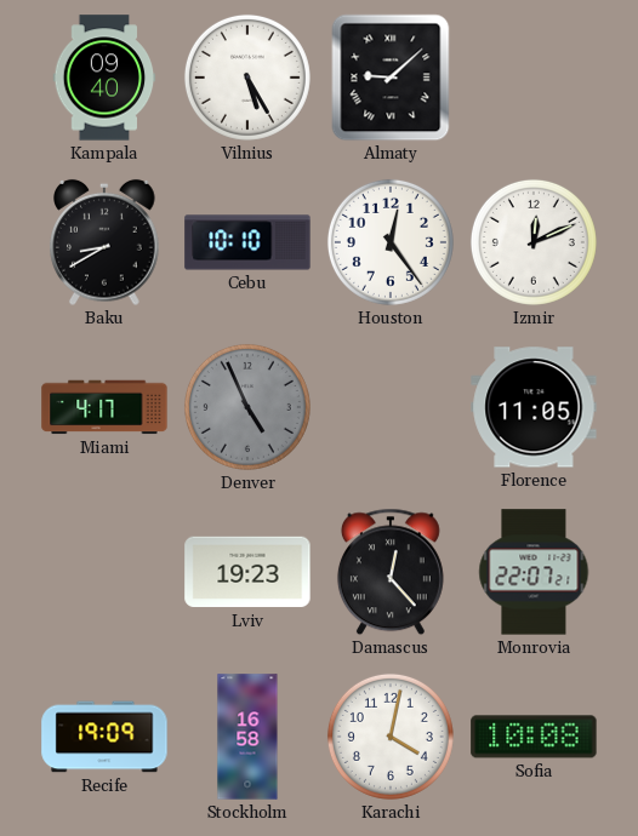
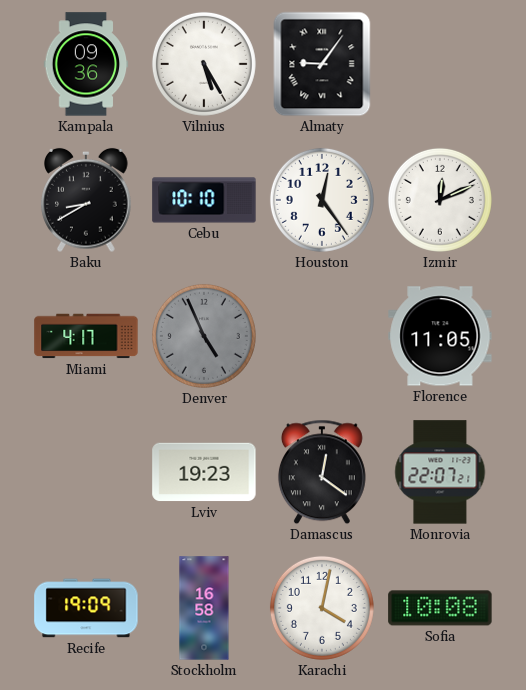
Kampala: 09:40 -> 09:36
Almaty: 9:08 -> 9:06
Damascus: 12:23 -> 12:21
